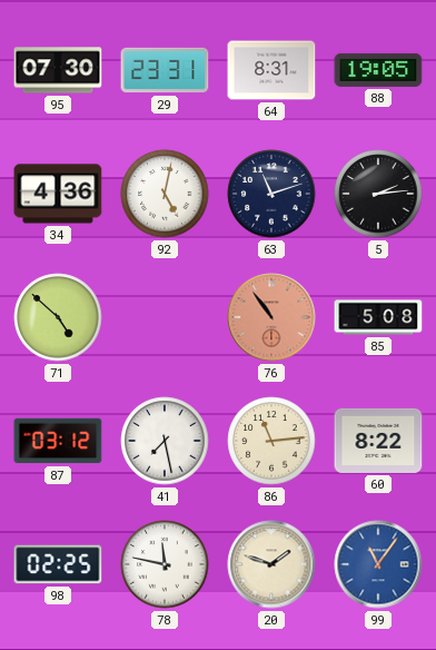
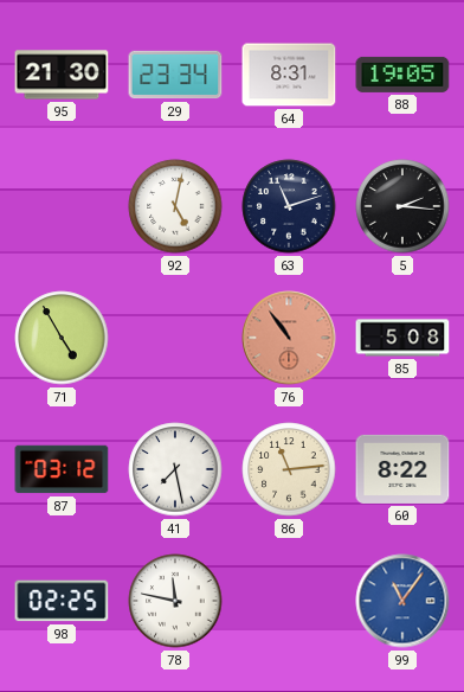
95: 07:30 -> 21:30
29: 23:31 -> 23:34
34: 4:36 -> none
5: 2:14 -> 2:16
71: 4:52 -> 4:55
20: 1:48 -> none
